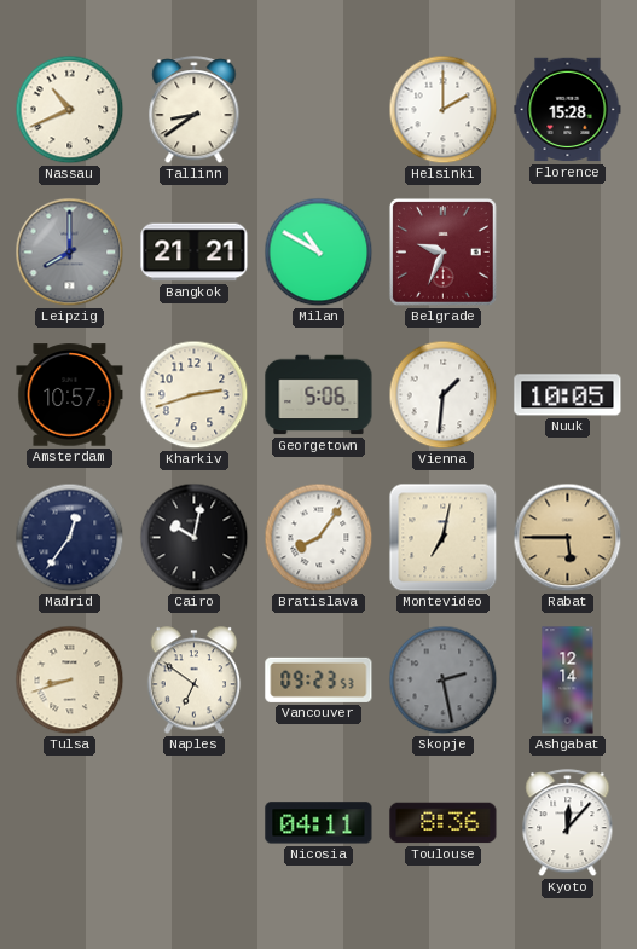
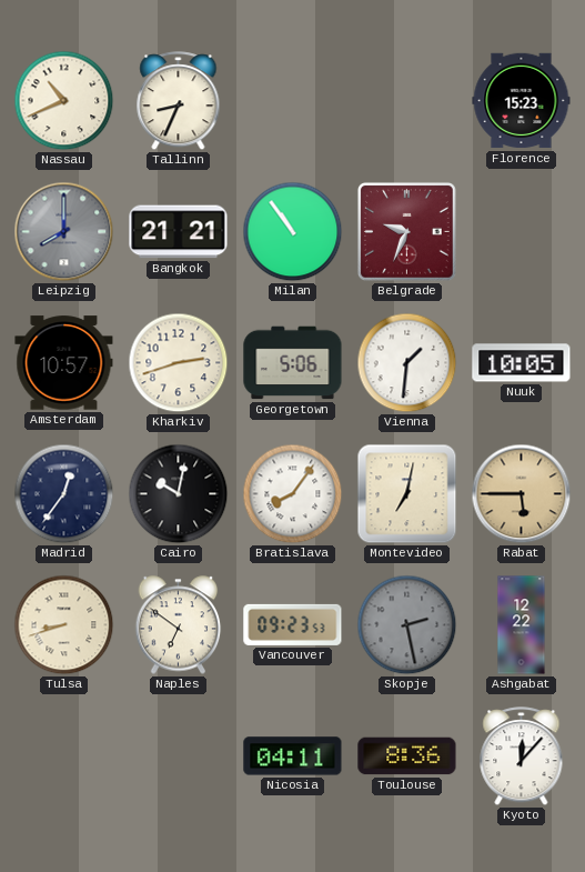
Tallinn: 8:39 -> 8:34
Helsinki: 2:00 -> none
Florence: 15:28 -> 15:23
Milan: 10:50 -> 10:54
Ashgabat: 12:14 -> 12:22
